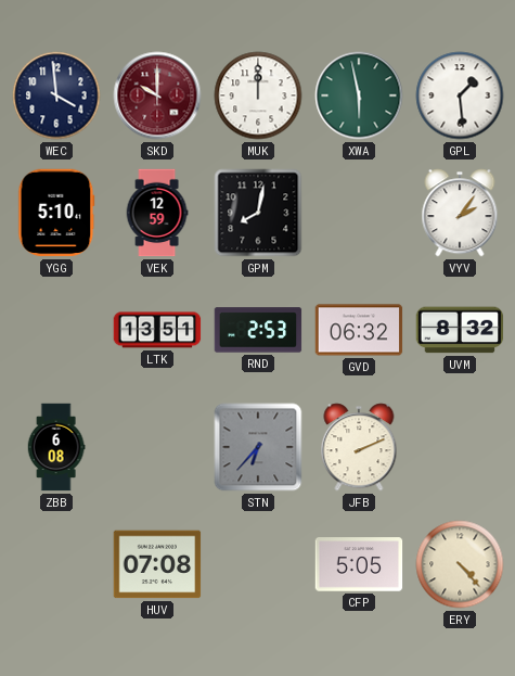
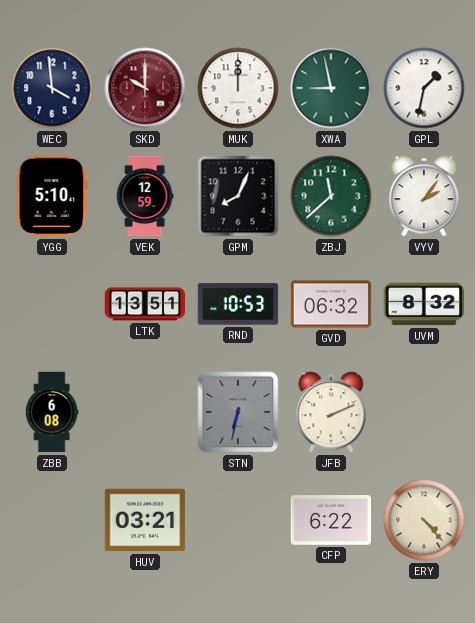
XWA: 5:58 -> 8:58
GPL: 1:29 -> 1:32
GPM: 8:02 -> 8:04
ZBJ: none -> 11:38
RND: 2:53 -> 10:53
STN: 6:37 -> 6:32
HUV: 07:08 -> 03:21
CFP: 5:05 -> 6:22
